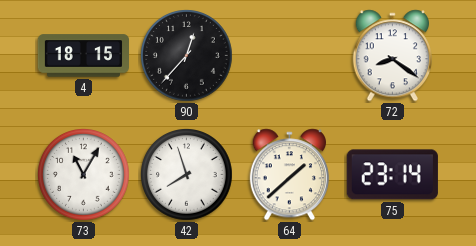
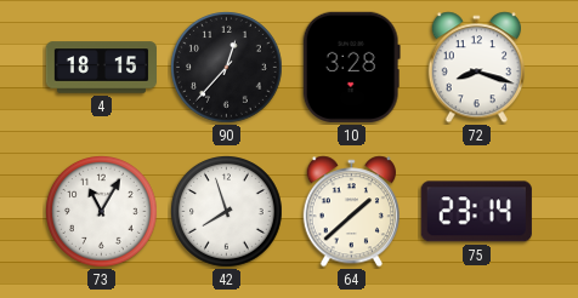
10: none -> 3:28
72: 8:21 -> 8:18
